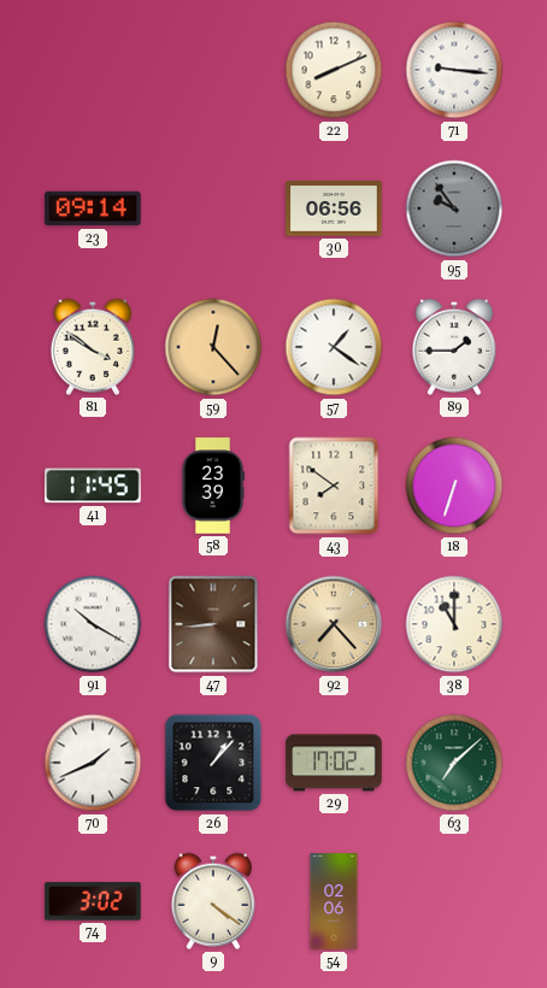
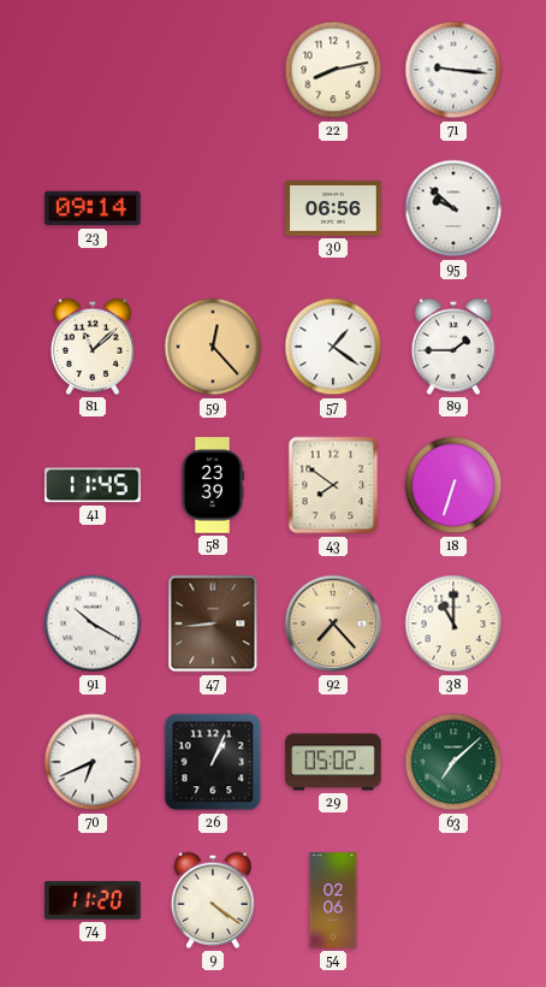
22: 8:11 -> 8:13
95: 9:54 -> 9:52
95 dial: grey -> white
81: 3:51 -> 11:08
70: 1:41 -> 6:41
26: 1:07 -> 1:04
29: 17:02 -> 05:02
74: 3:02 -> 11:20
